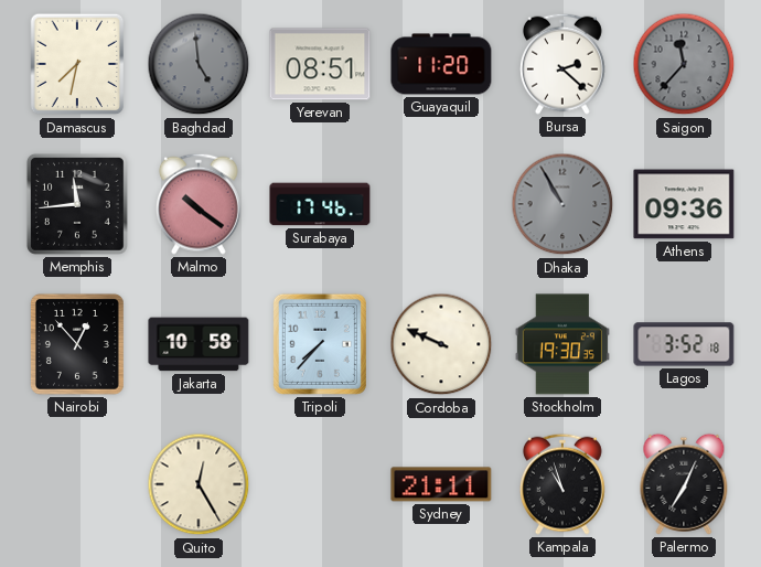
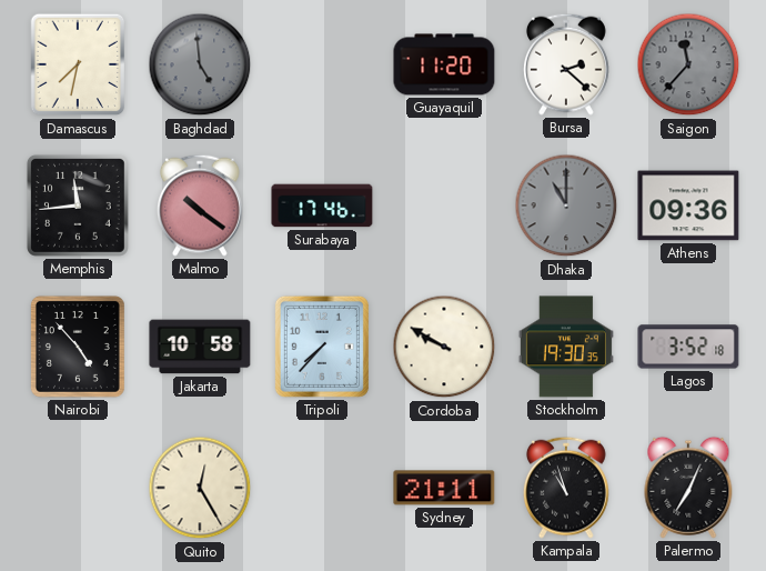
Yerevan: 08:51 -> none
Dhaka: 10:55 -> 11:00
Nairobi: 12:53 -> 4:53
Cordoba: 9:49 -> 9:50
